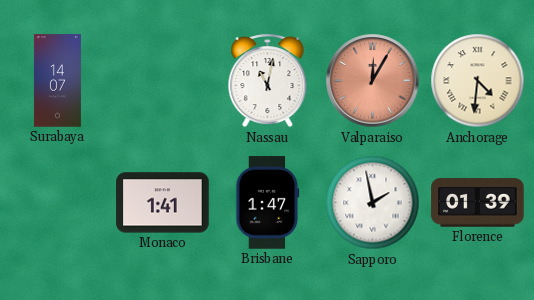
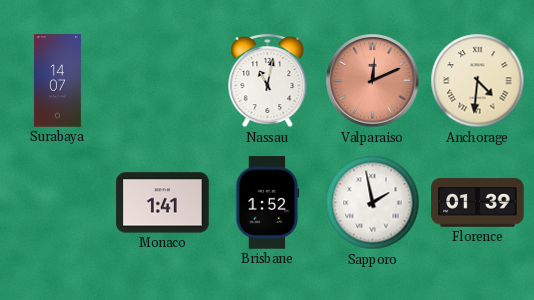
Valparaiso: 12:05 -> 12:11
Brisbane: 1:47 -> 1:52
